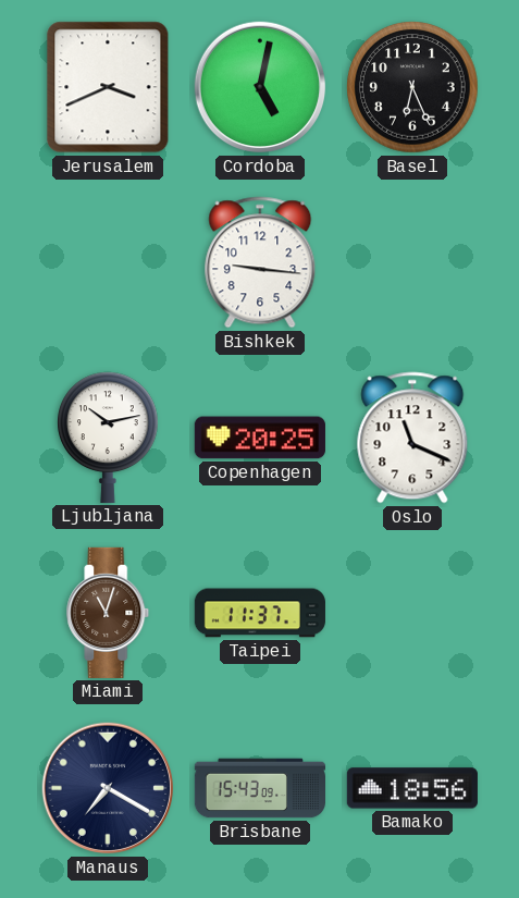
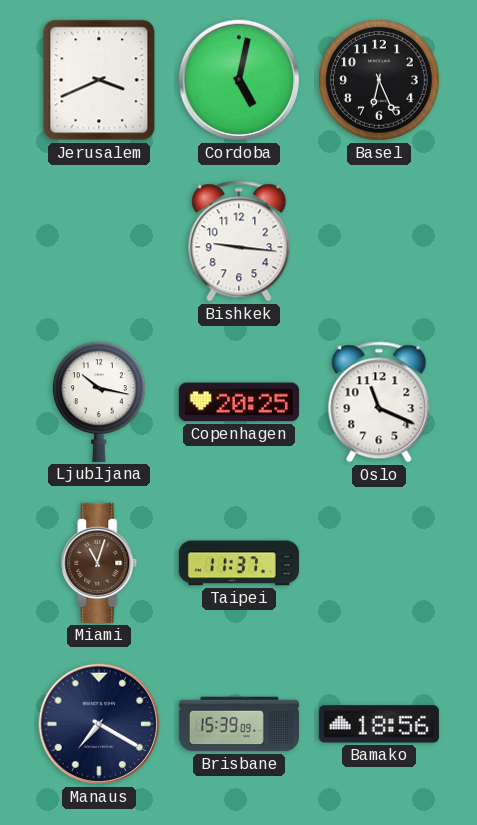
Ljubljana: 10:13 -> 10:17
Brisbane: 15:43 -> 15:39
